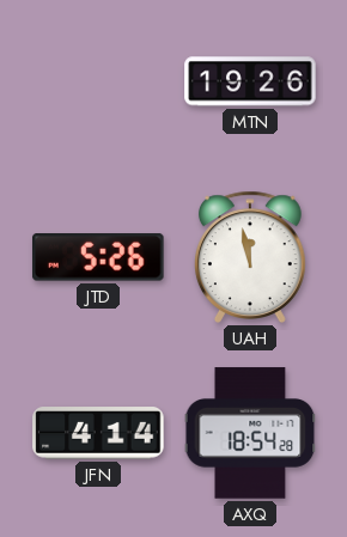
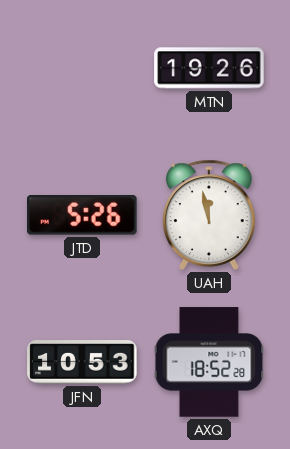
JFN: 4:14 -> 10:53
AXQ: 18:54 -> 18:52
